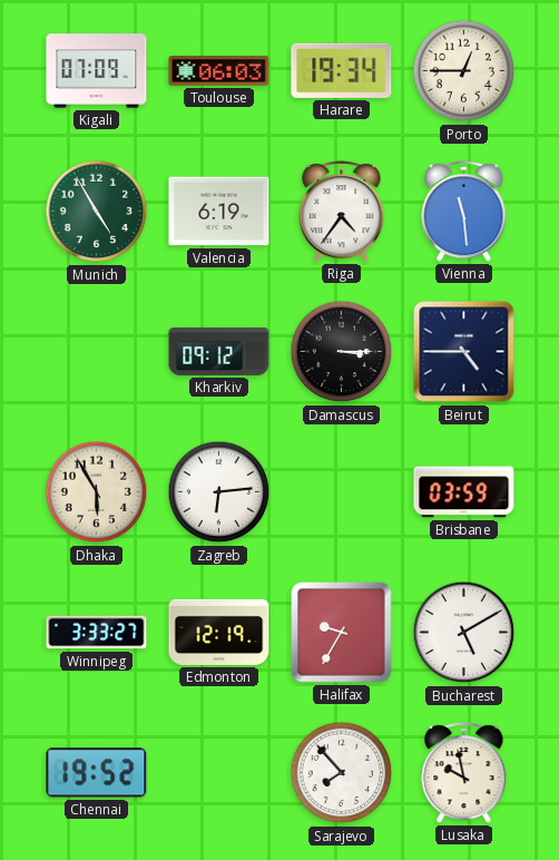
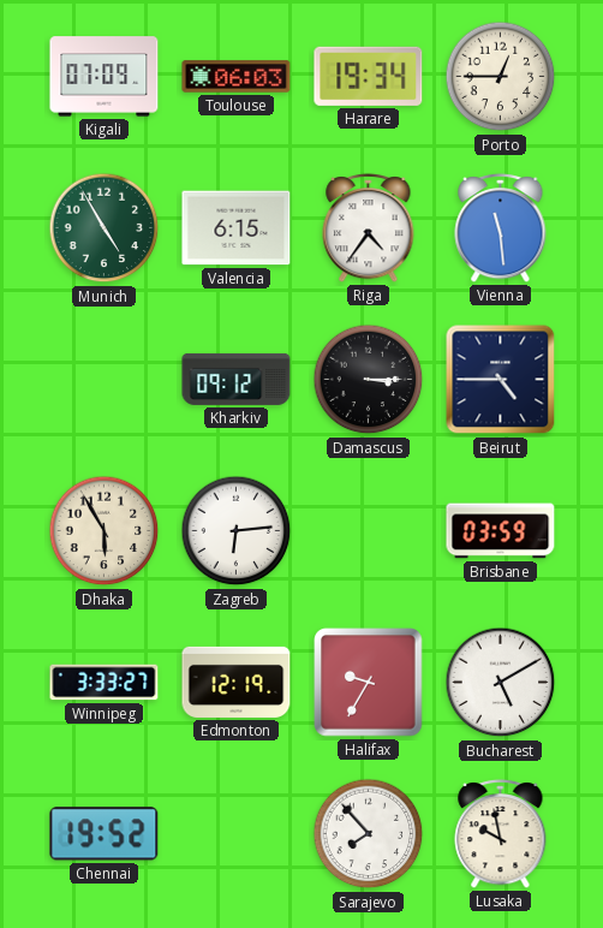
Valencia: 6:19 -> 6:15
